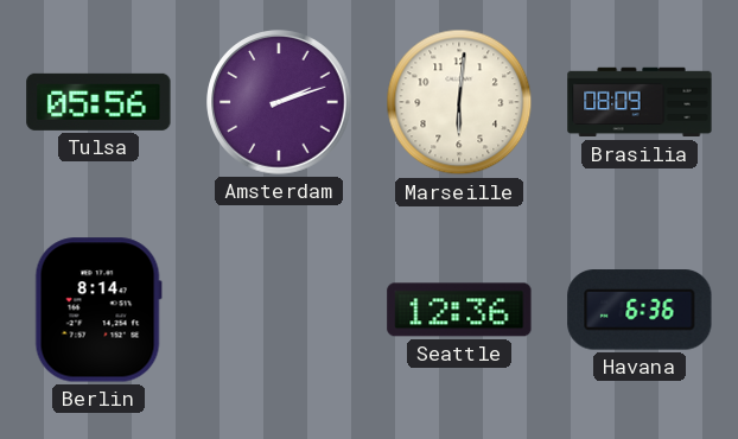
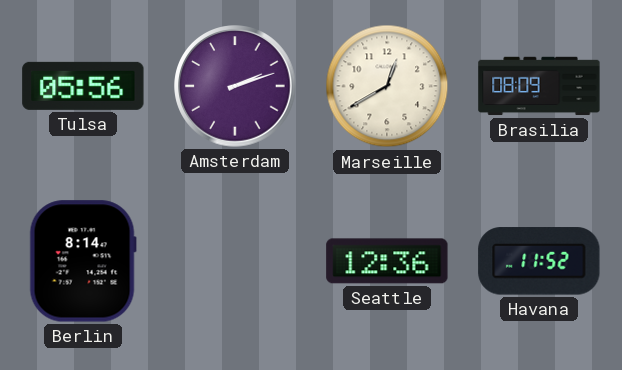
Marseille: 6:01 -> 12:40
Havana: 6:36 -> 11:52
